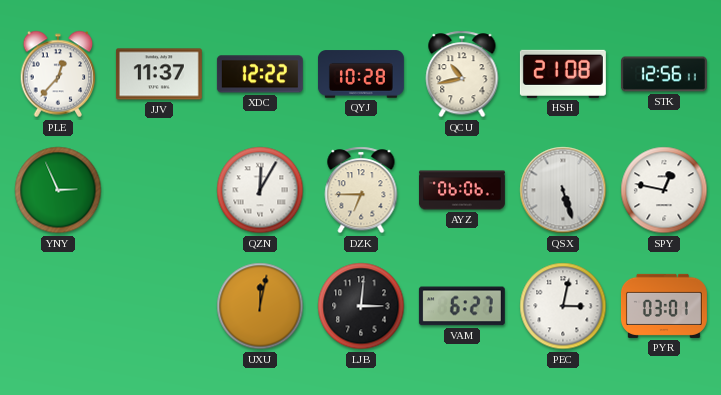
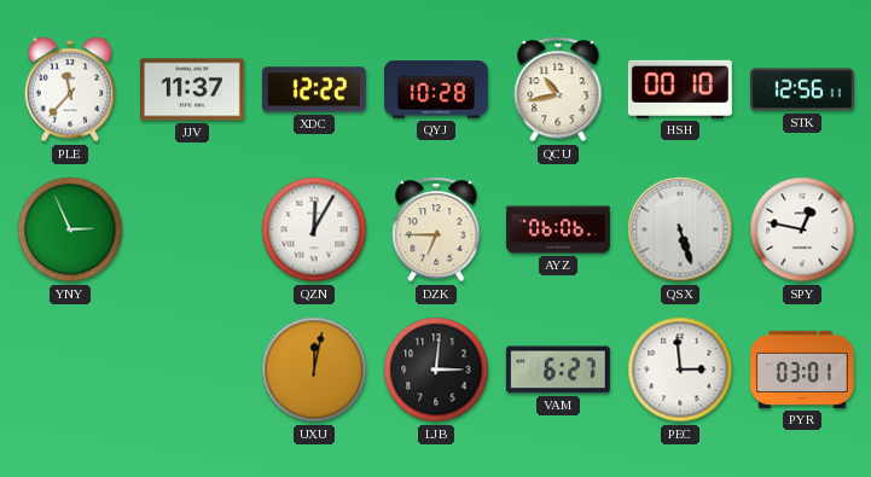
PLE: 12:37 -> 11:37
HSH: 21:08 -> 00:10
PEC: 3:02 -> 2:59
